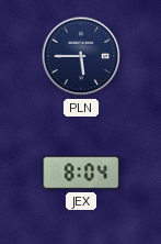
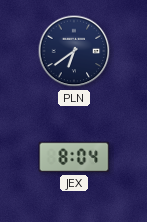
PLN: 5:45 -> 6:39
